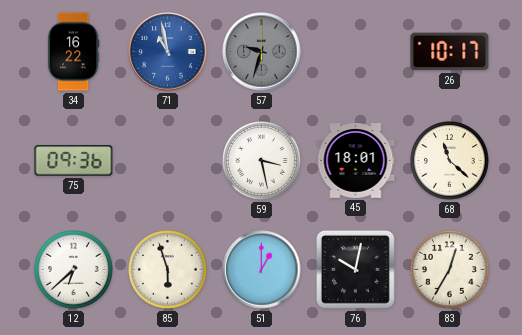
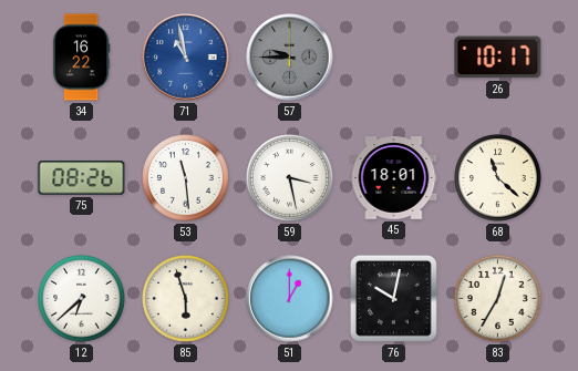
57: 9:33 -> 9:45
75: 09:36 -> 08:26
53: none -> 11:29
